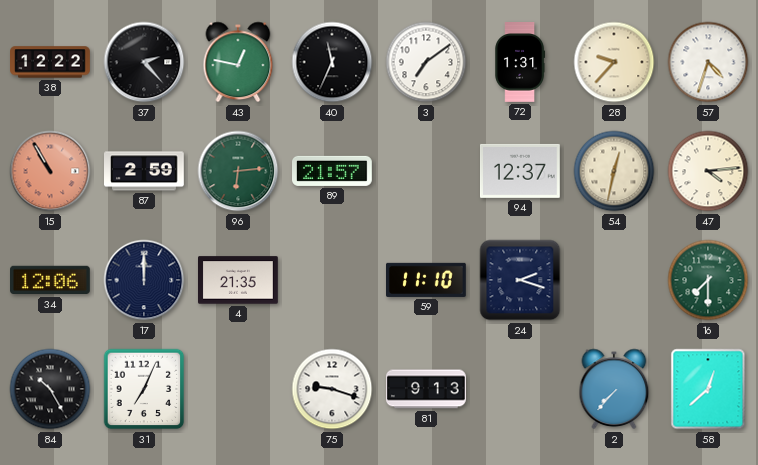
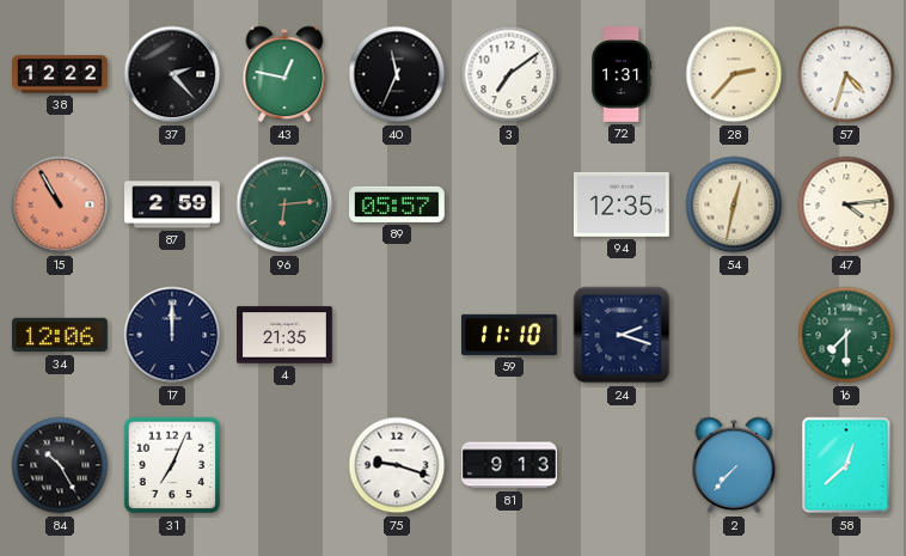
28: 9:37 -> 2:37
89: 21:57 -> 05:57
94: 12:37 -> 12:35
